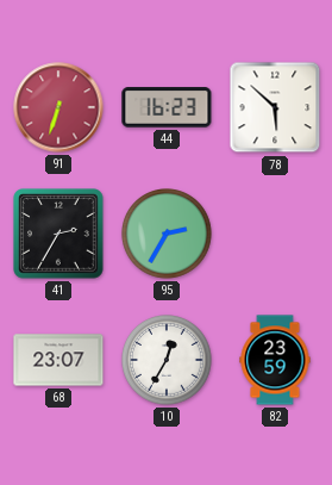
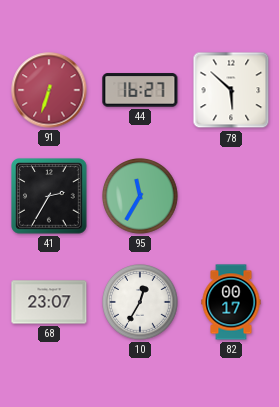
44: 16:23 -> 16:27
95: 2:35 -> 11:35
82: 23:59 -> 00:17
